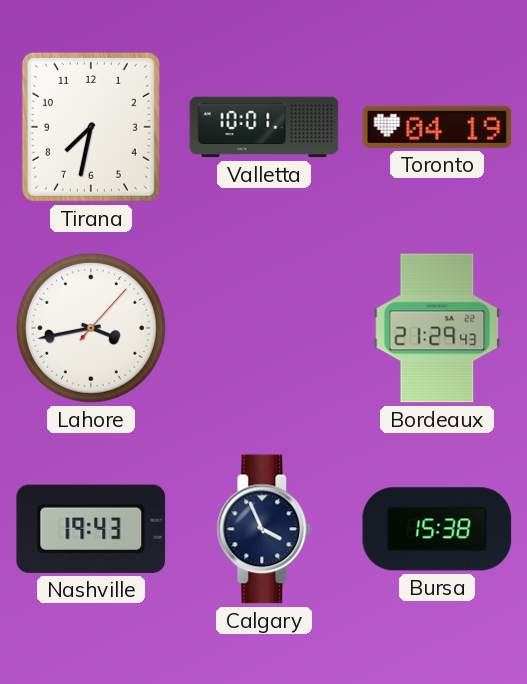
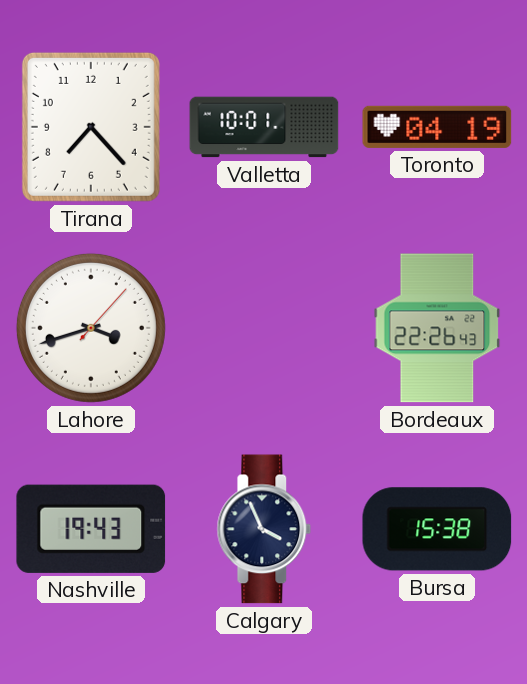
Tirana: 7:32 -> 7:23
Lahore: 3:43 -> 3:42
Bordeaux: 21:29 -> 22:26
